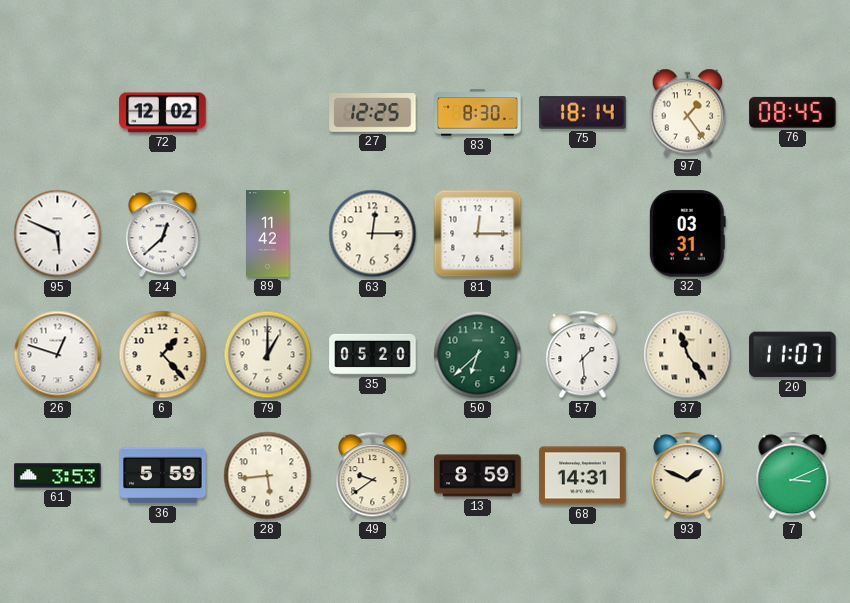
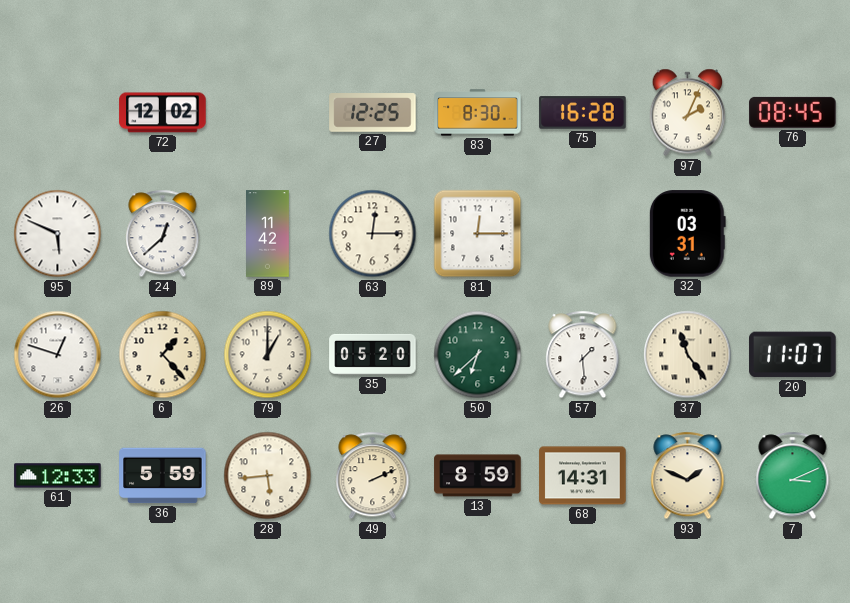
75: 18:14 -> 16:28
97: 1:24 -> 2:04
61: 3:53 -> 12:33
49: 9:39 -> 2:11
